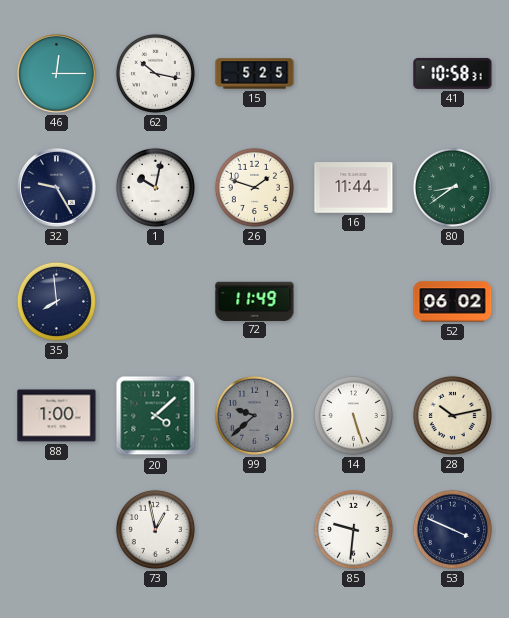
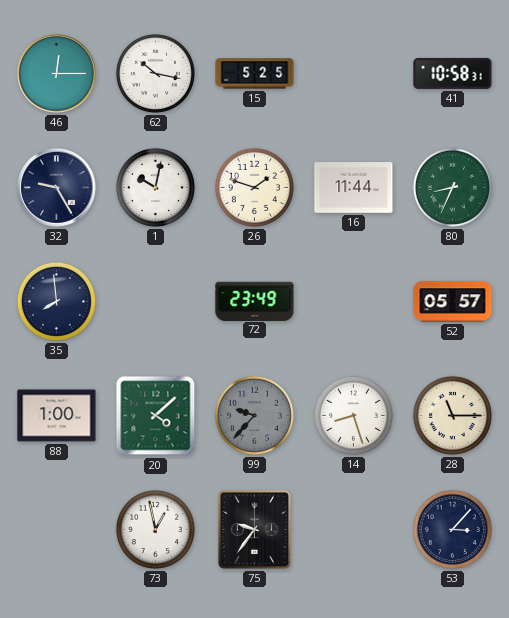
80: 8:39 -> 8:34
72: 11:49 -> 23:49
52: 06:02 -> 05:57
99: 9:38 -> 9:37
14: 5:27 -> 8:27
28: 10:13 -> 11:15
75: none -> 9:36
85: 9:31 -> none
53: 3:49 -> 3:07
